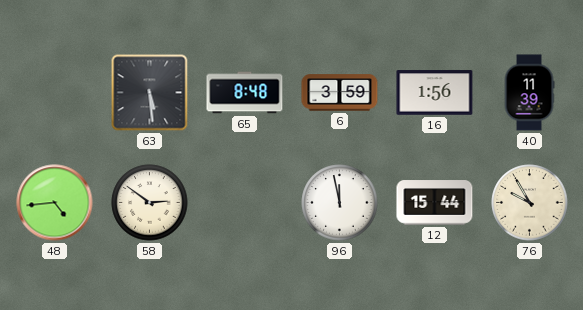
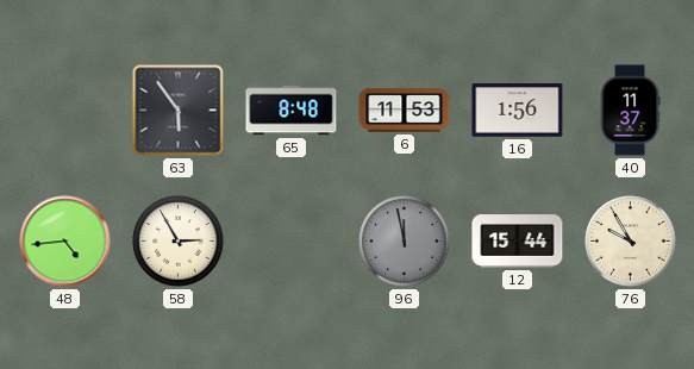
63: 5:29 -> 5:54
6: 3:59 -> 11:53
40: 11:39 -> 11:37
58: 2:51 -> 2:55
96 dial: white -> grey
